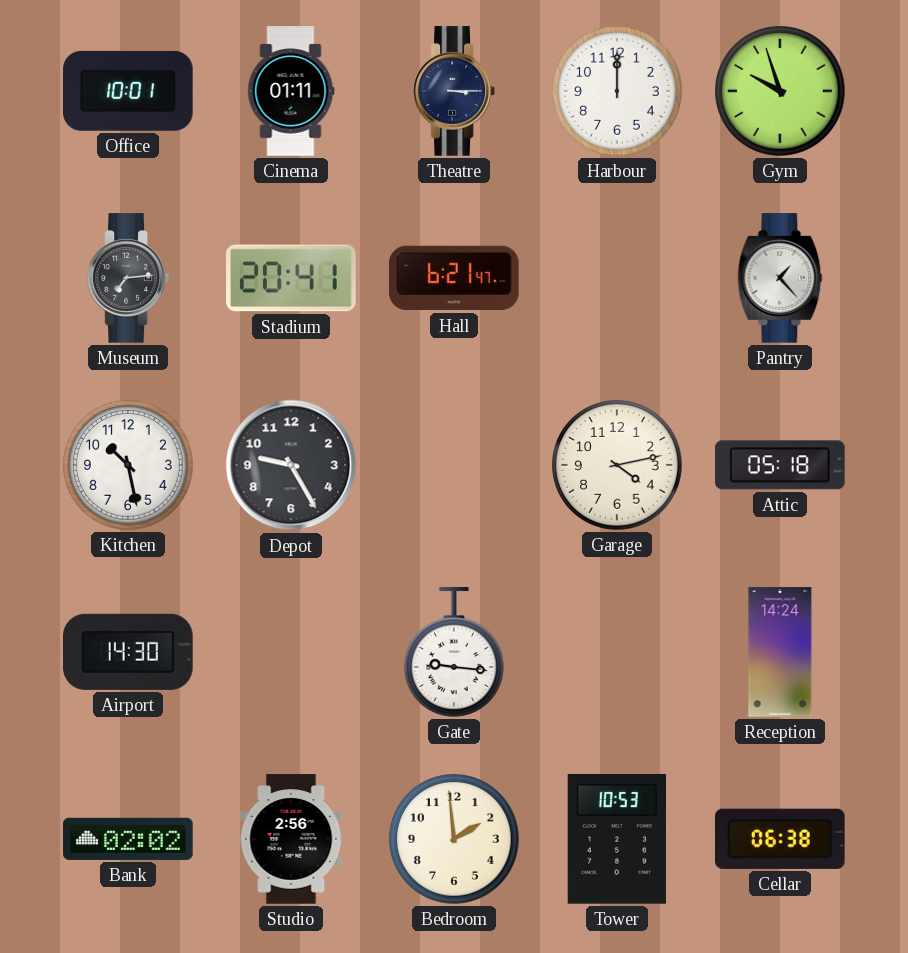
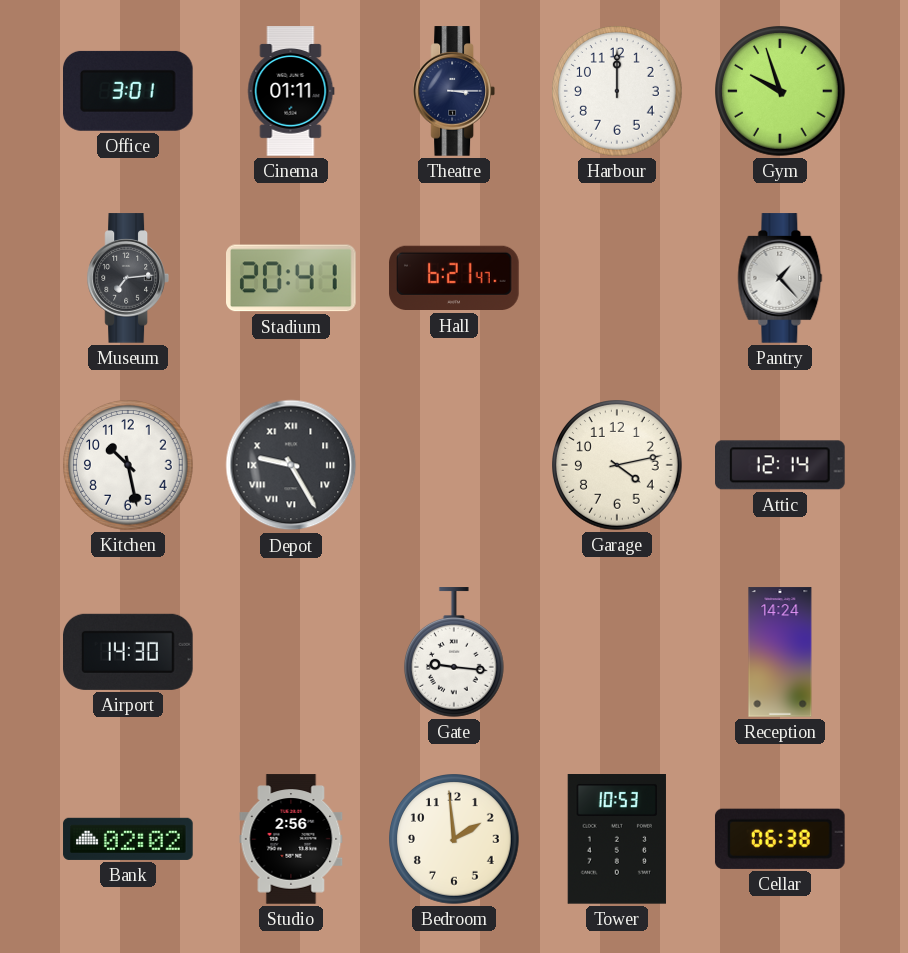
Office: 10:01 -> 3:01
Depot numerals: Arabic -> Roman
Attic: 05:18 -> 12:14
